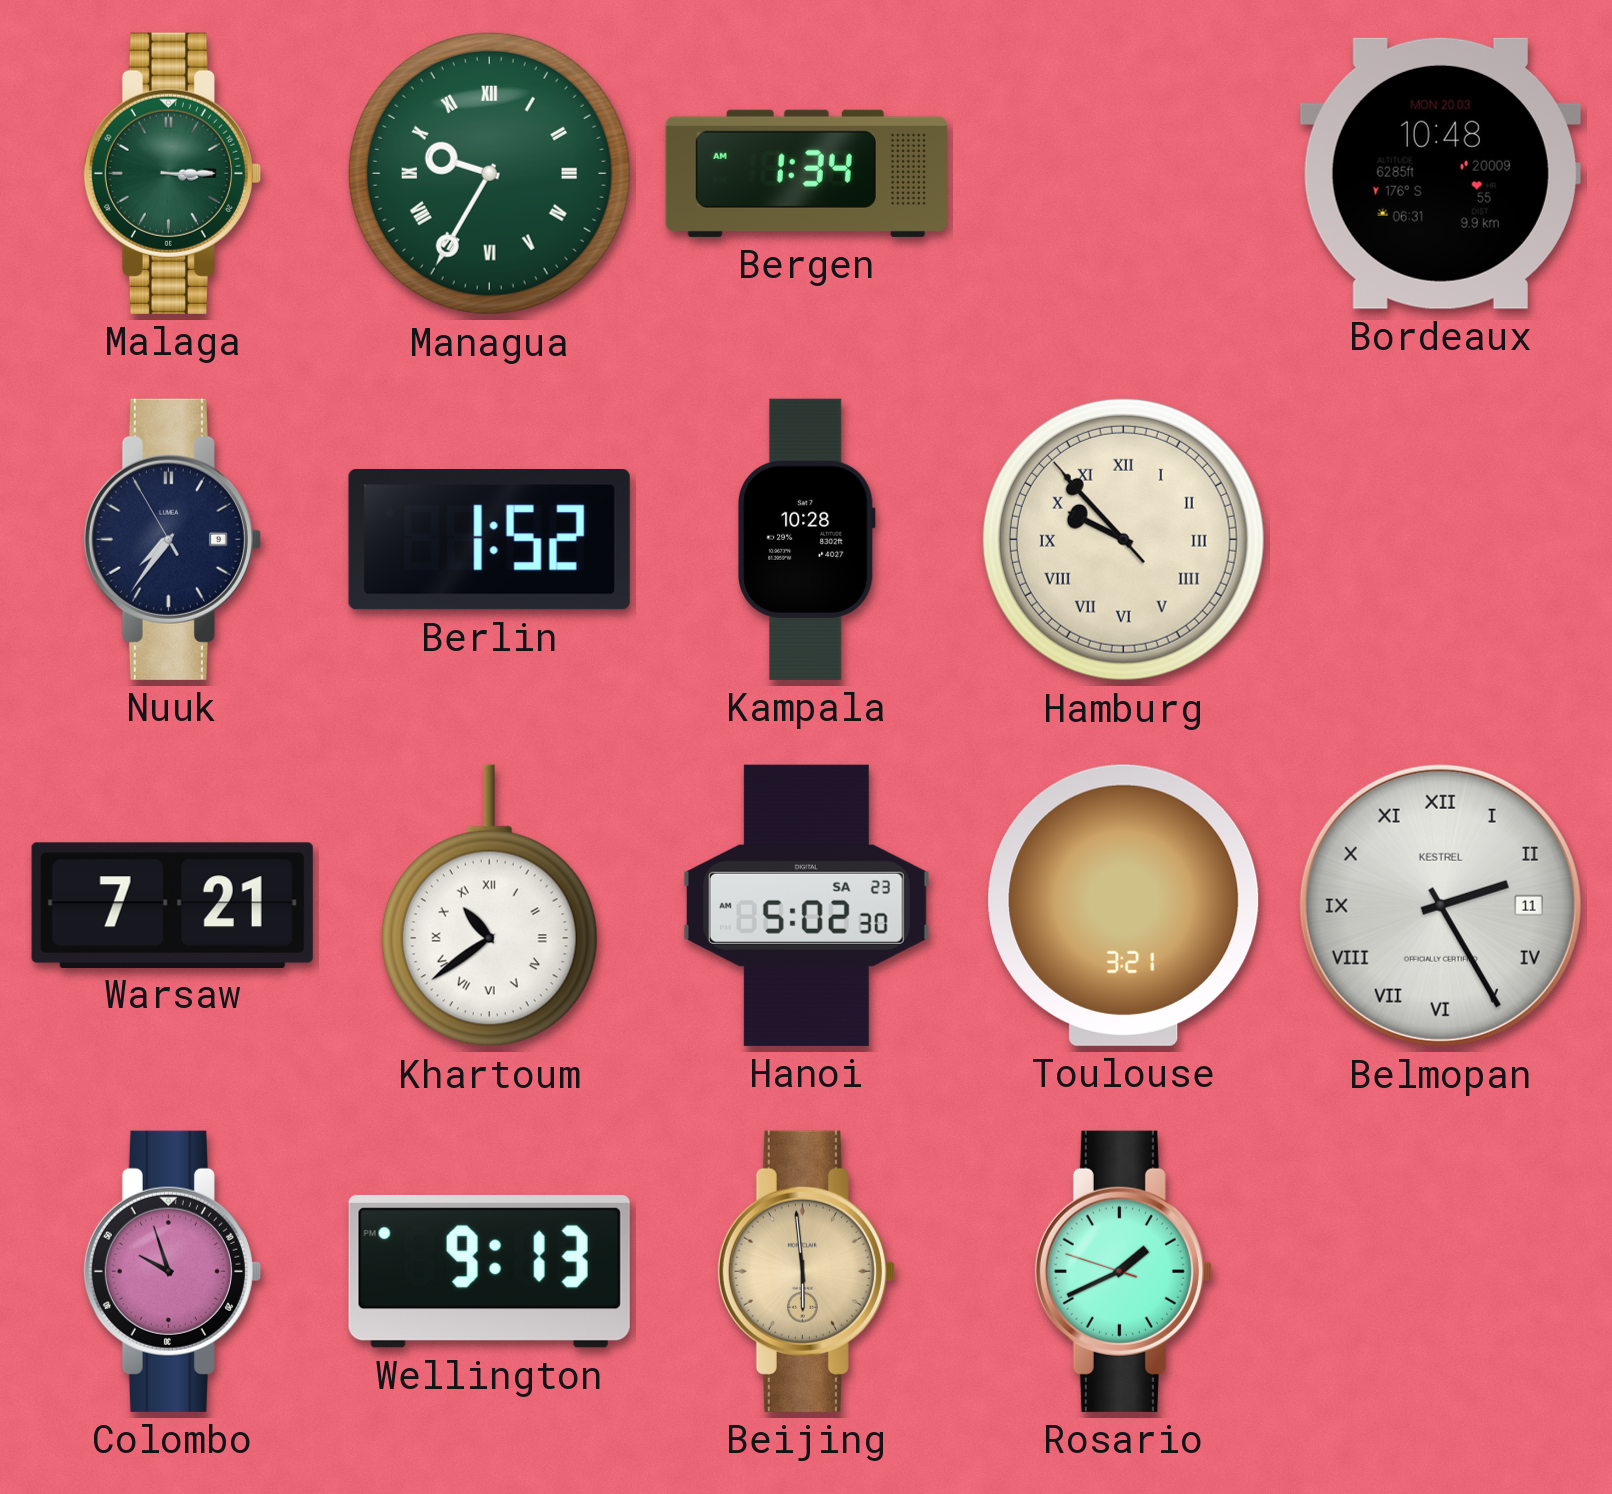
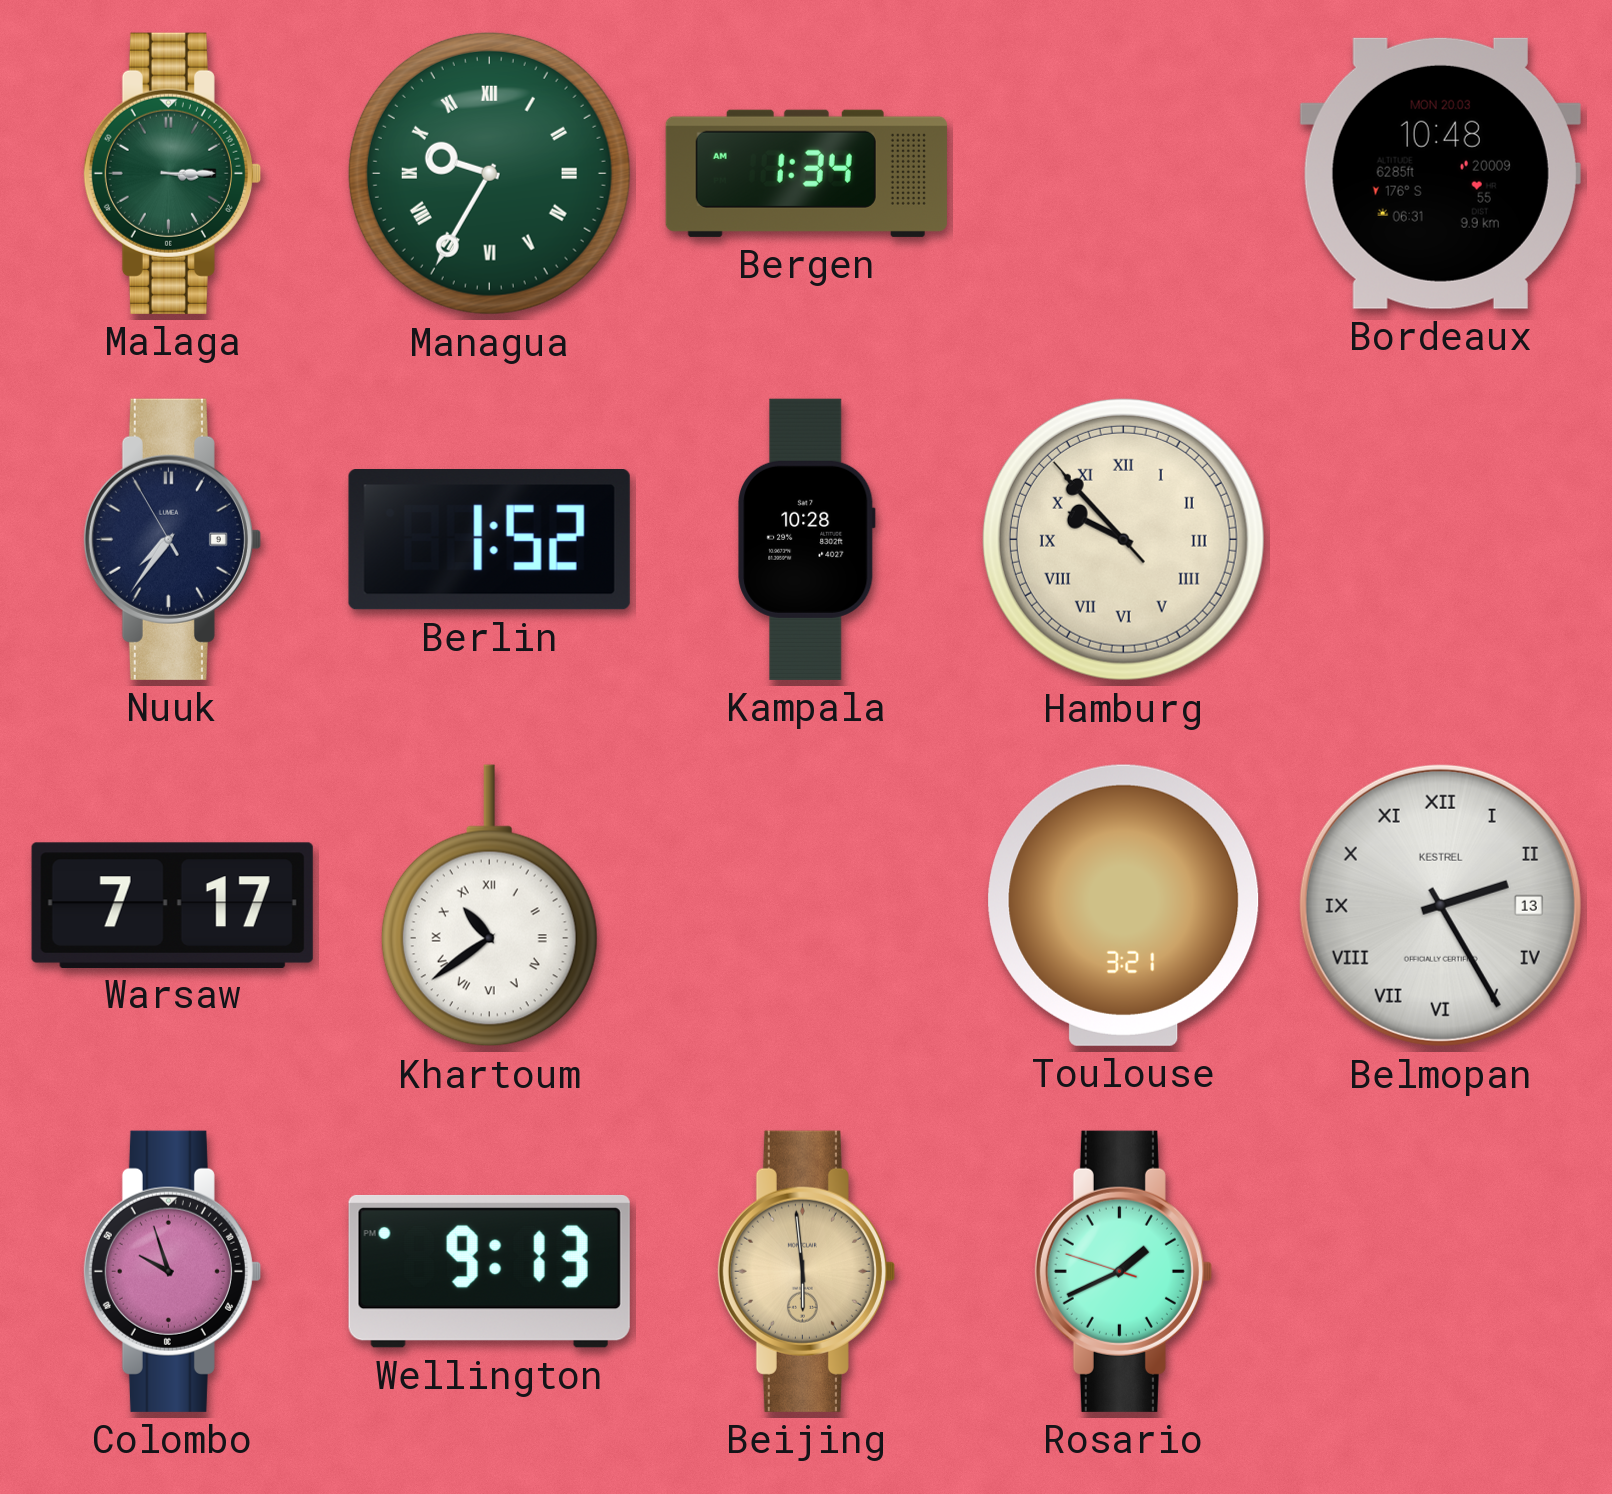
Warsaw: 7:21 -> 7:17
Hanoi: 5:02 -> none
Belmopan date: 11 -> 13
